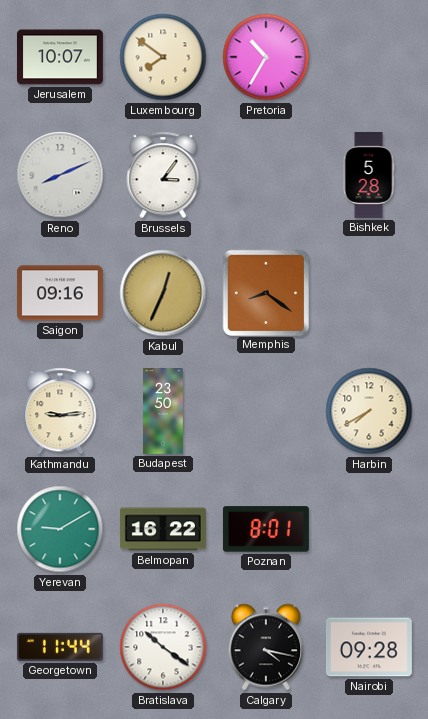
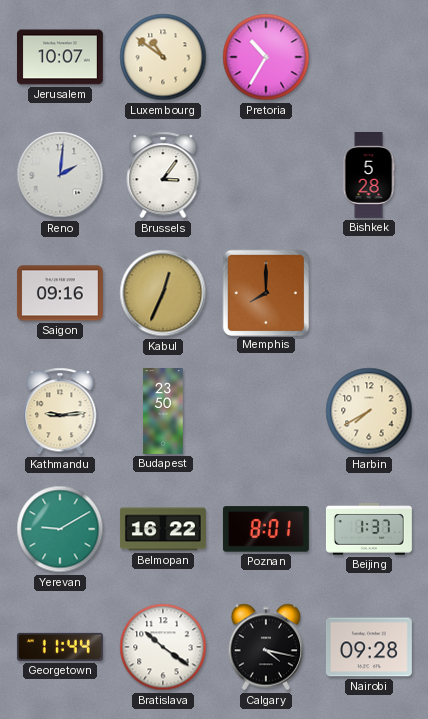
Luxembourg: 7:51 -> 10:51
Reno: 8:11 -> 2:01
Memphis: 8:21 -> 8:00
Beijing: none -> 1:37
